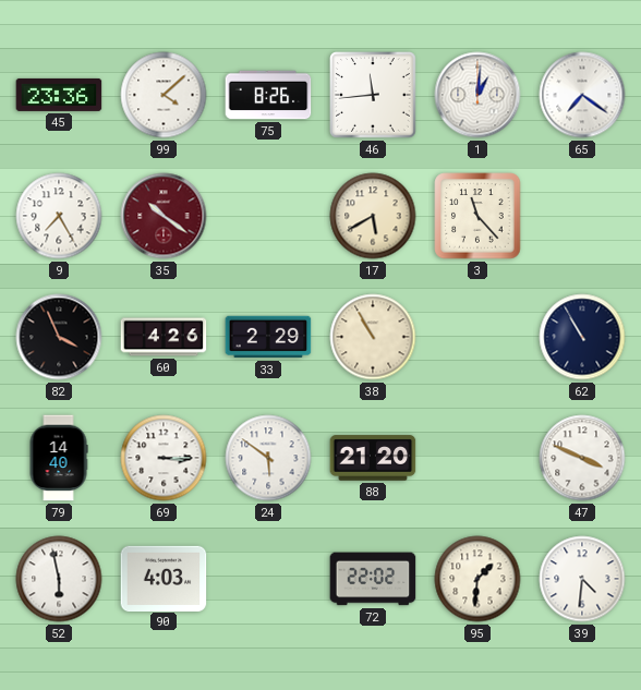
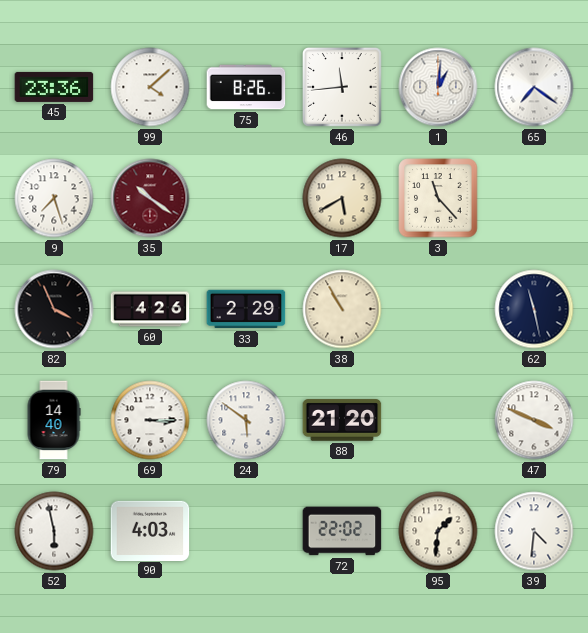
9: 7:25 -> 7:27
62: 10:55 -> 11:28
